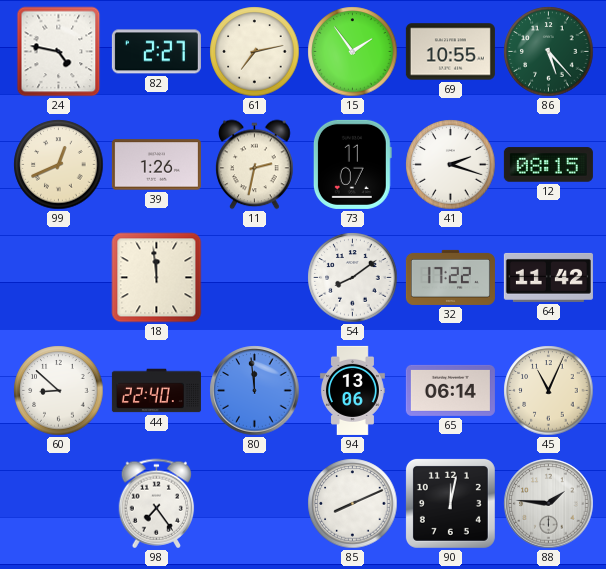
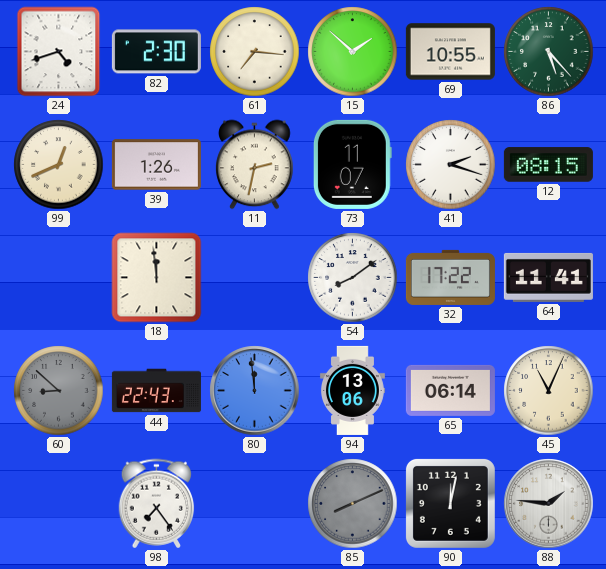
24: 4:47 -> 4:42
82: 2:27 -> 2:30
61: 7:13 -> 7:16
15: 1:54 -> 1:52
64: 11:42 -> 11:41
60 dial: white -> grey
44: 22:40 -> 22:43
85 dial: white -> grey
